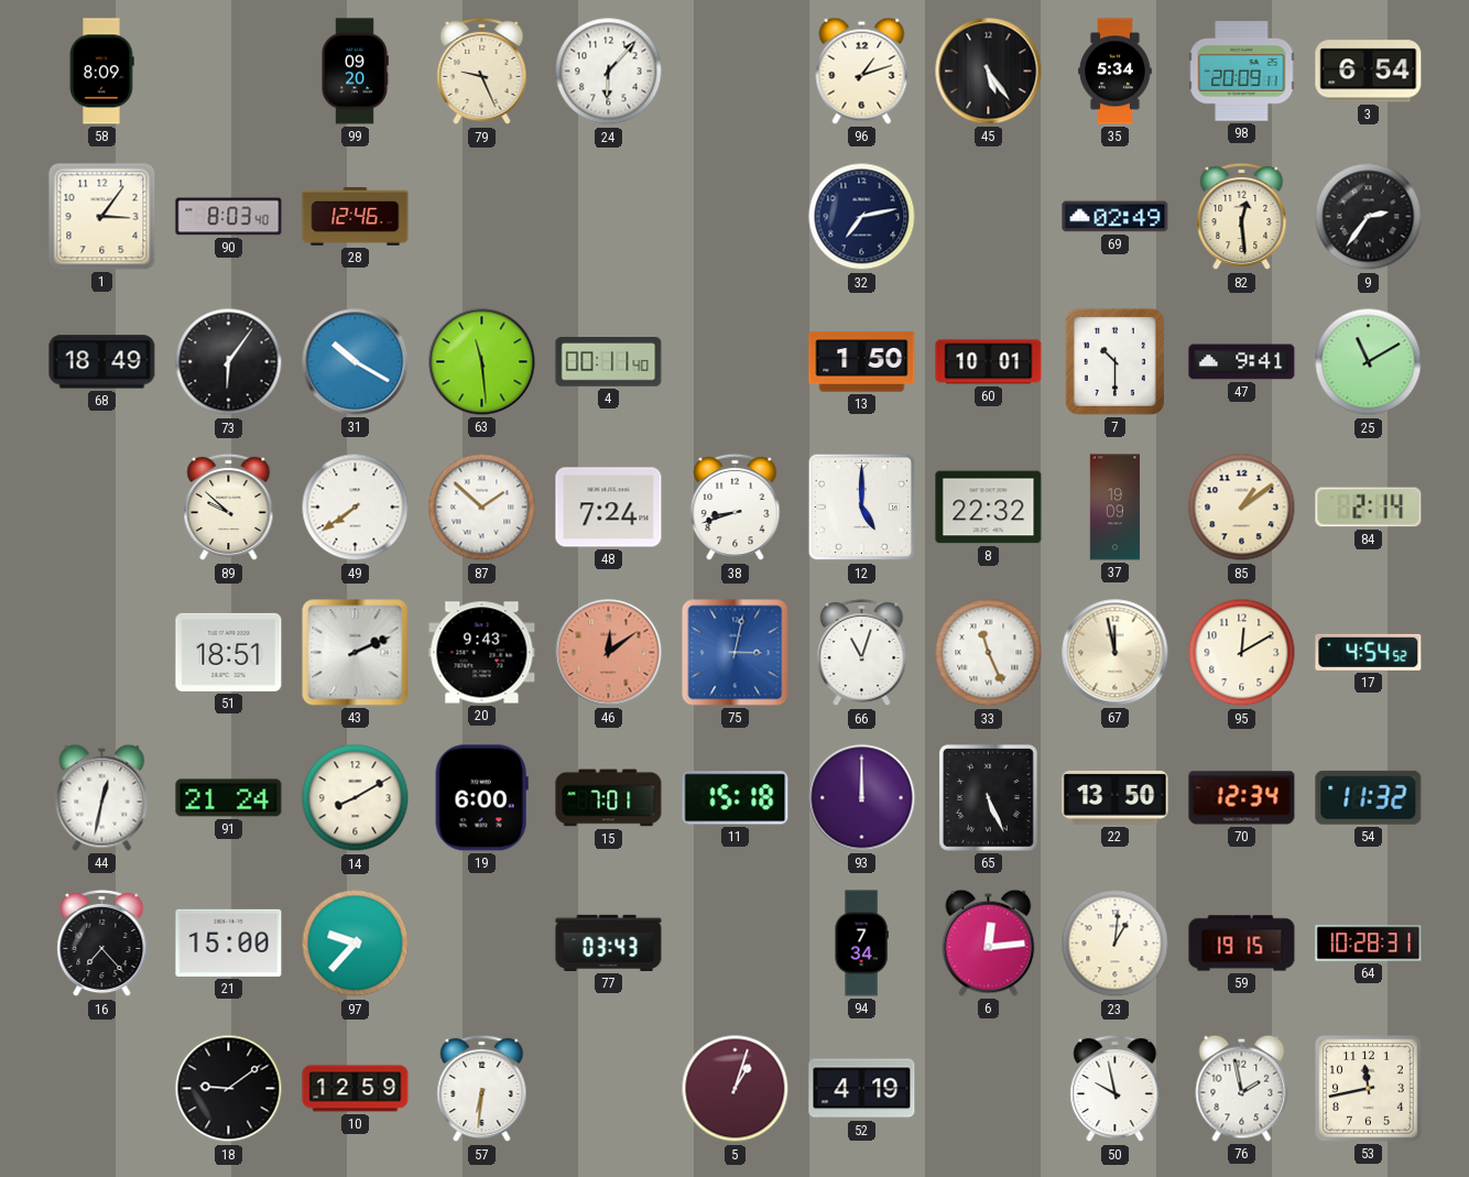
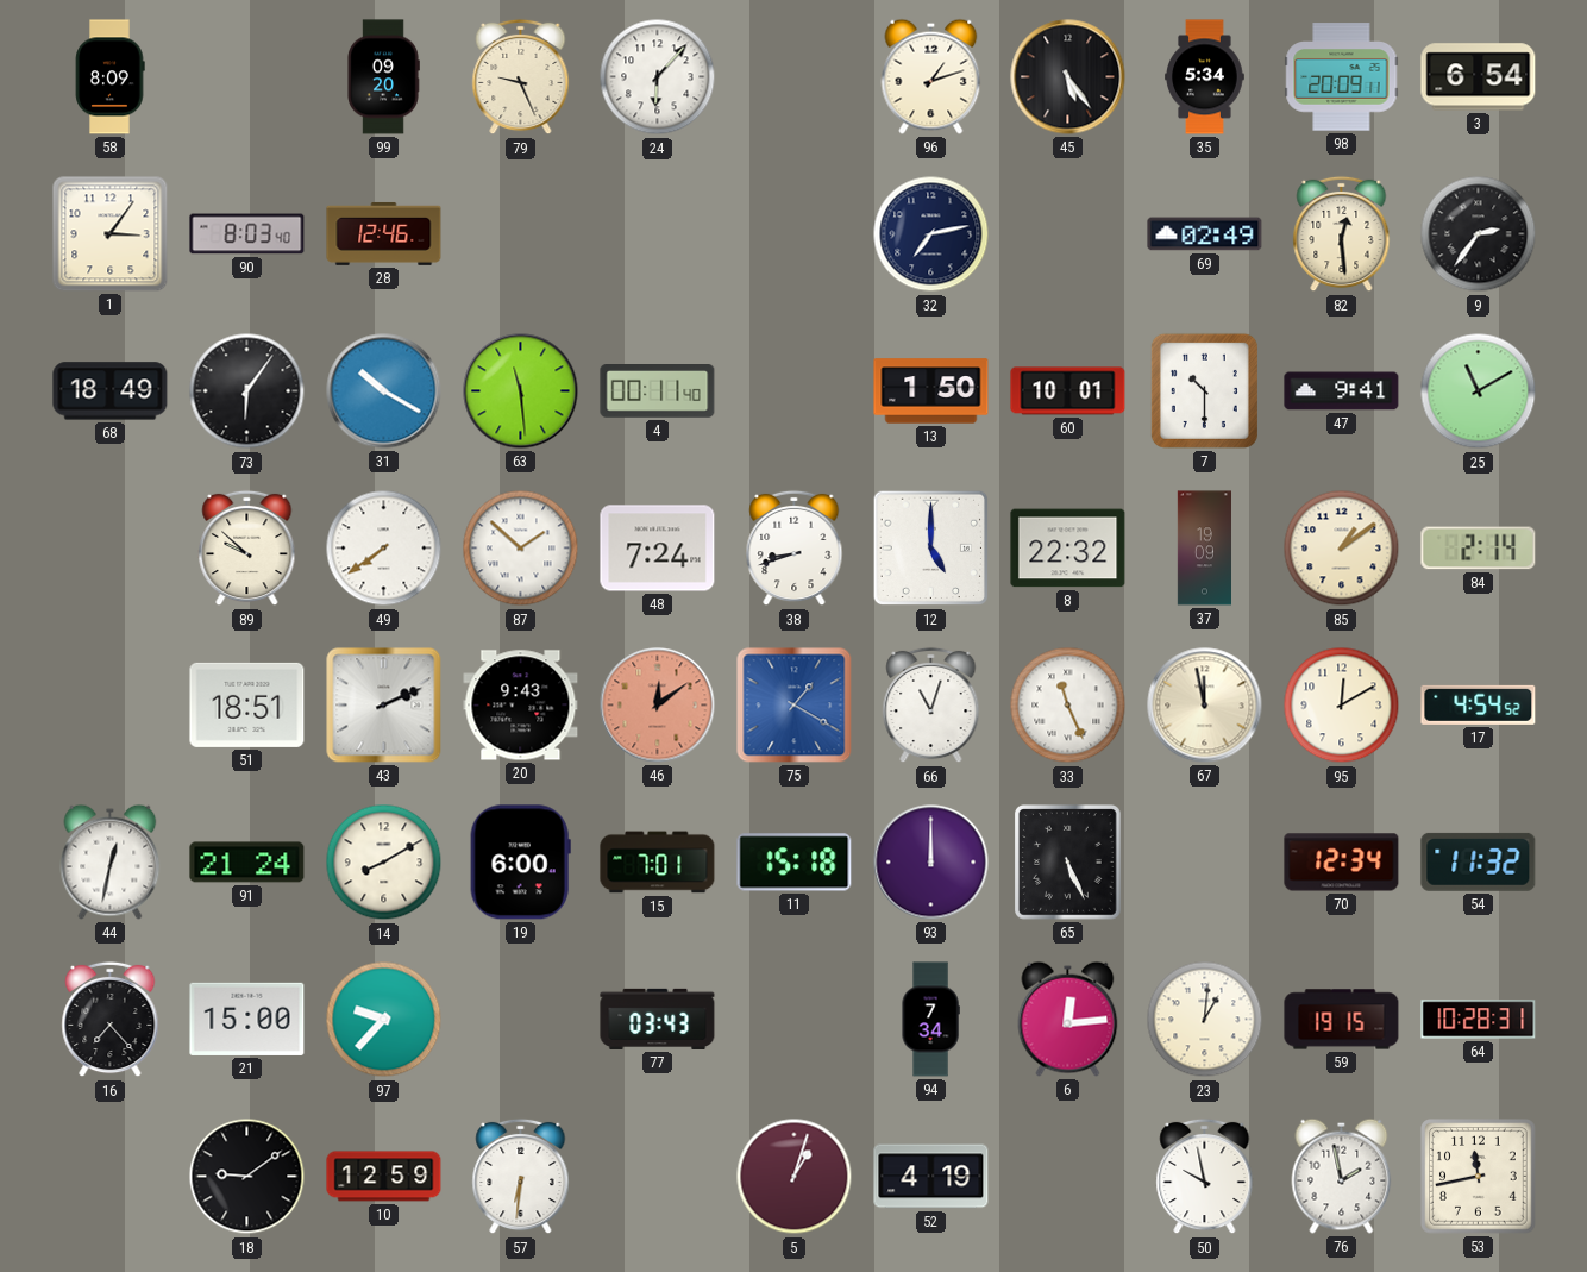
75: 3:02 -> 1:20
22: 13:50 -> none
